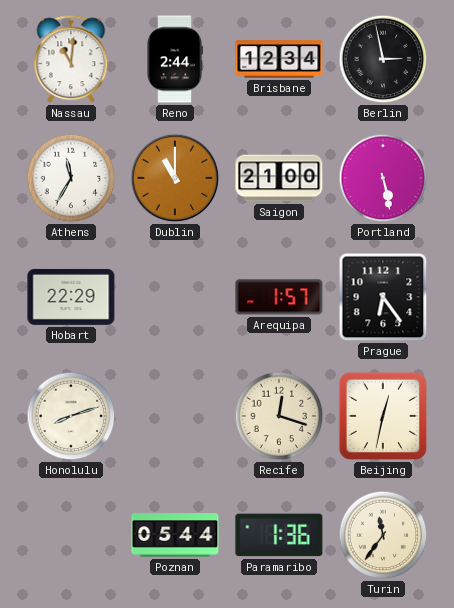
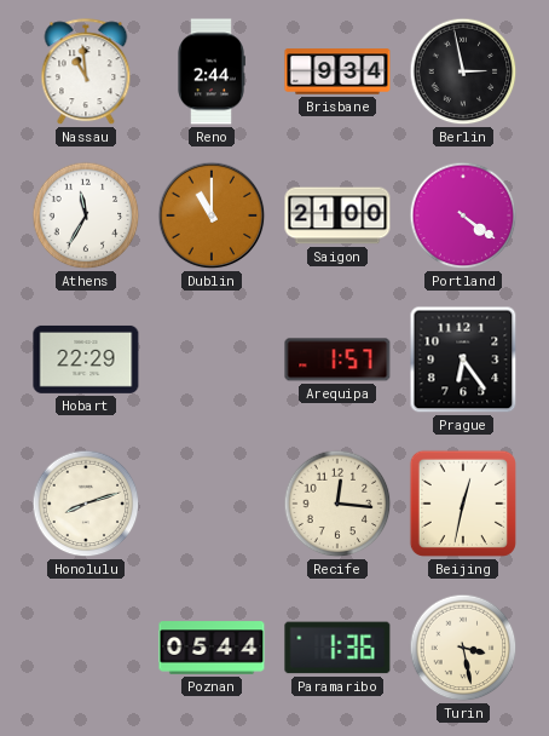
Nassau: 11:01 -> 10:59
Brisbane: 12:34 -> 9:34
Portland: 5:28 -> 4:21
Recife: 12:18 -> 12:16
Turin: 11:36 -> 3:28
